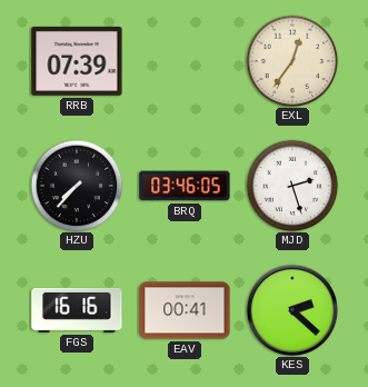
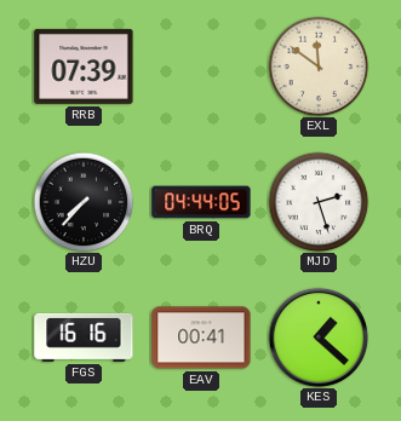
EXL: 12:36 -> 11:51
BRQ: 03:46 -> 04:44
KES: 2:22 -> 1:22
